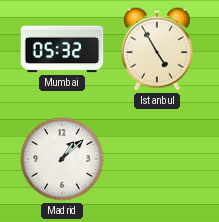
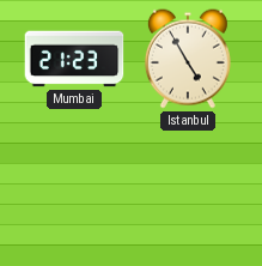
Mumbai: 05:32 -> 21:23
Madrid: 1:08 -> none
